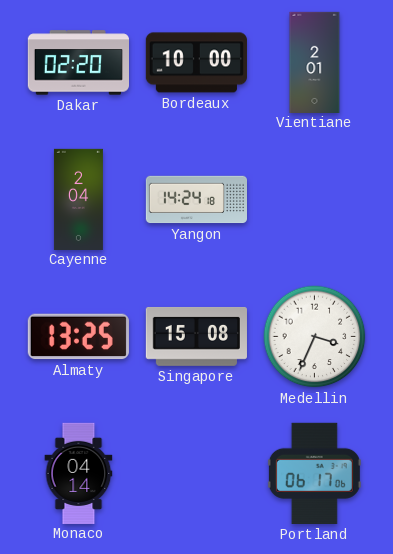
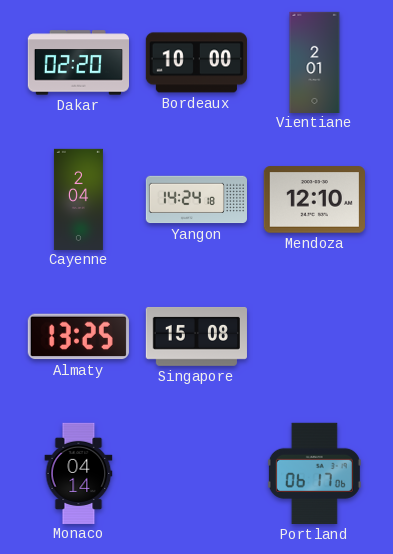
Mendoza: none -> 12:10
Medellin: 3:34 -> none
